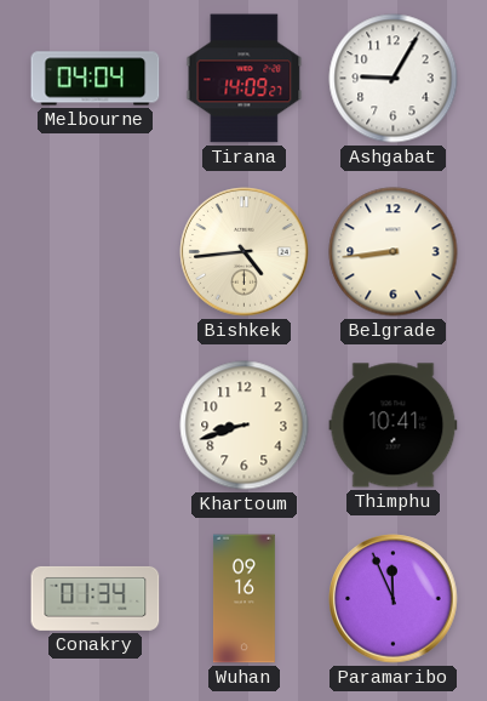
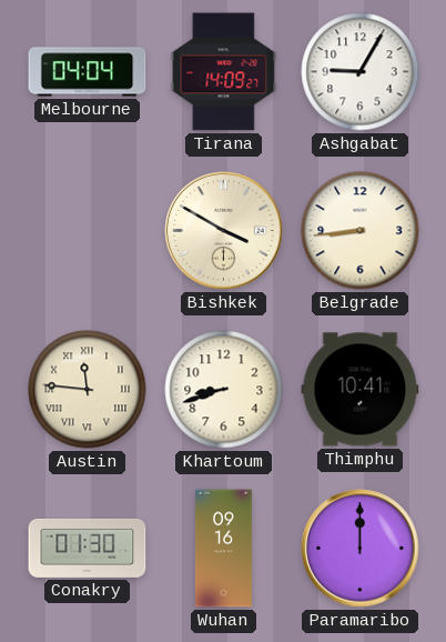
Bishkek: 4:44 -> 3:50
Austin: none -> 11:46
Conakry: 01:34 -> 01:30
Paramaribo: 11:56 -> 12:00
